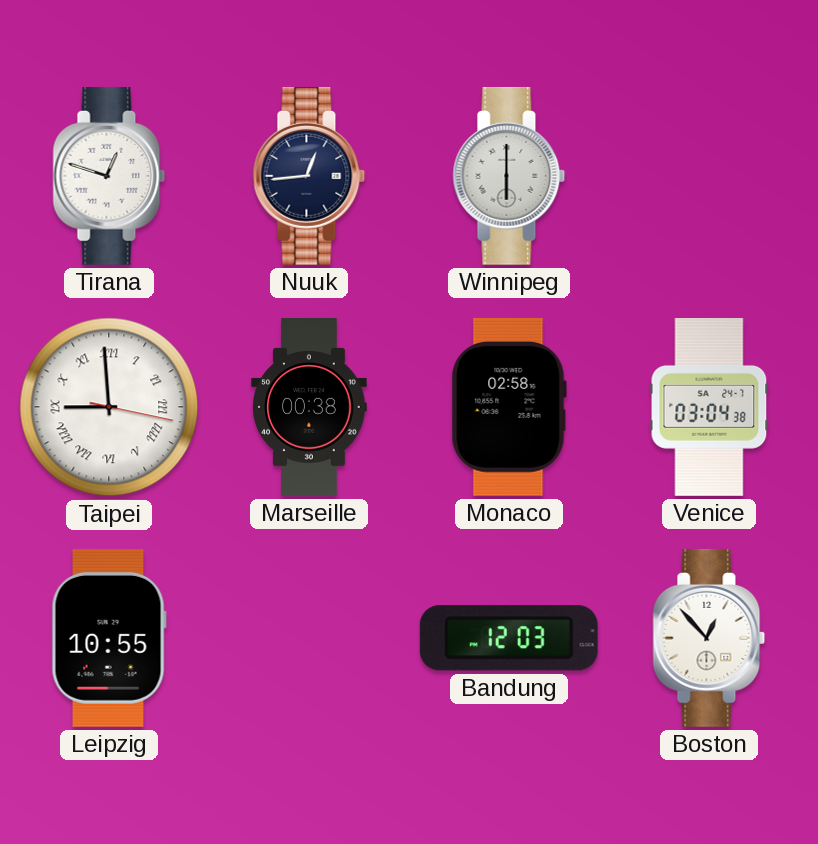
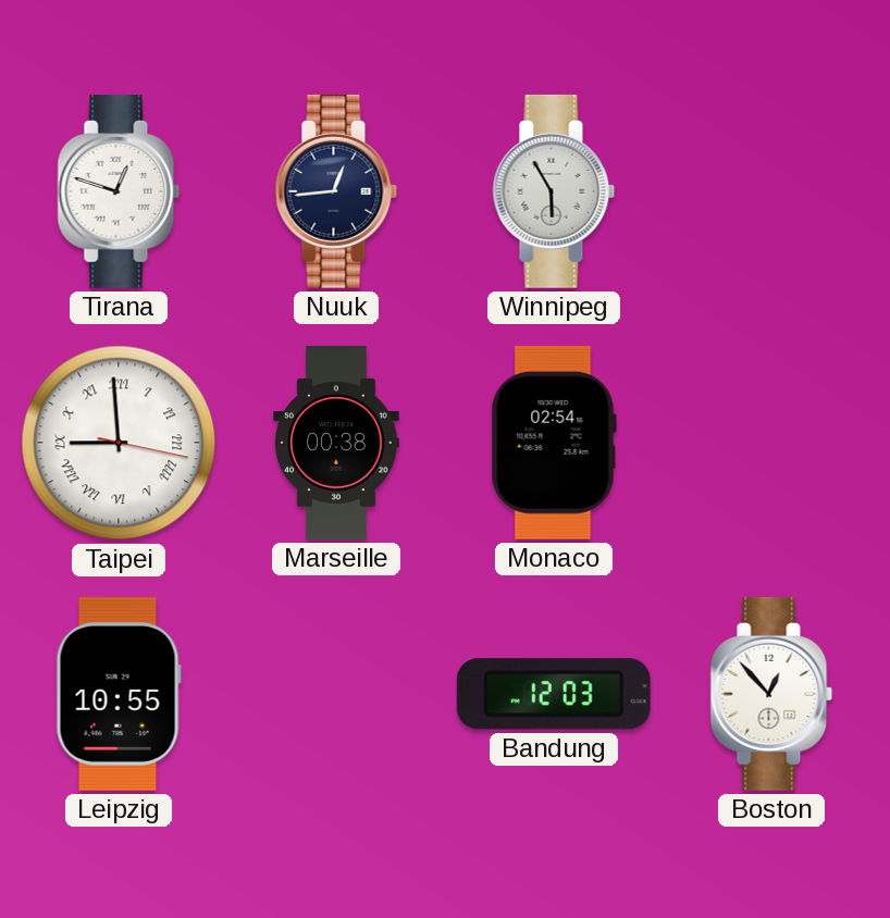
Winnipeg: 6:00 -> 5:55
Monaco: 02:58 -> 02:54
Venice: 03:04 -> none
